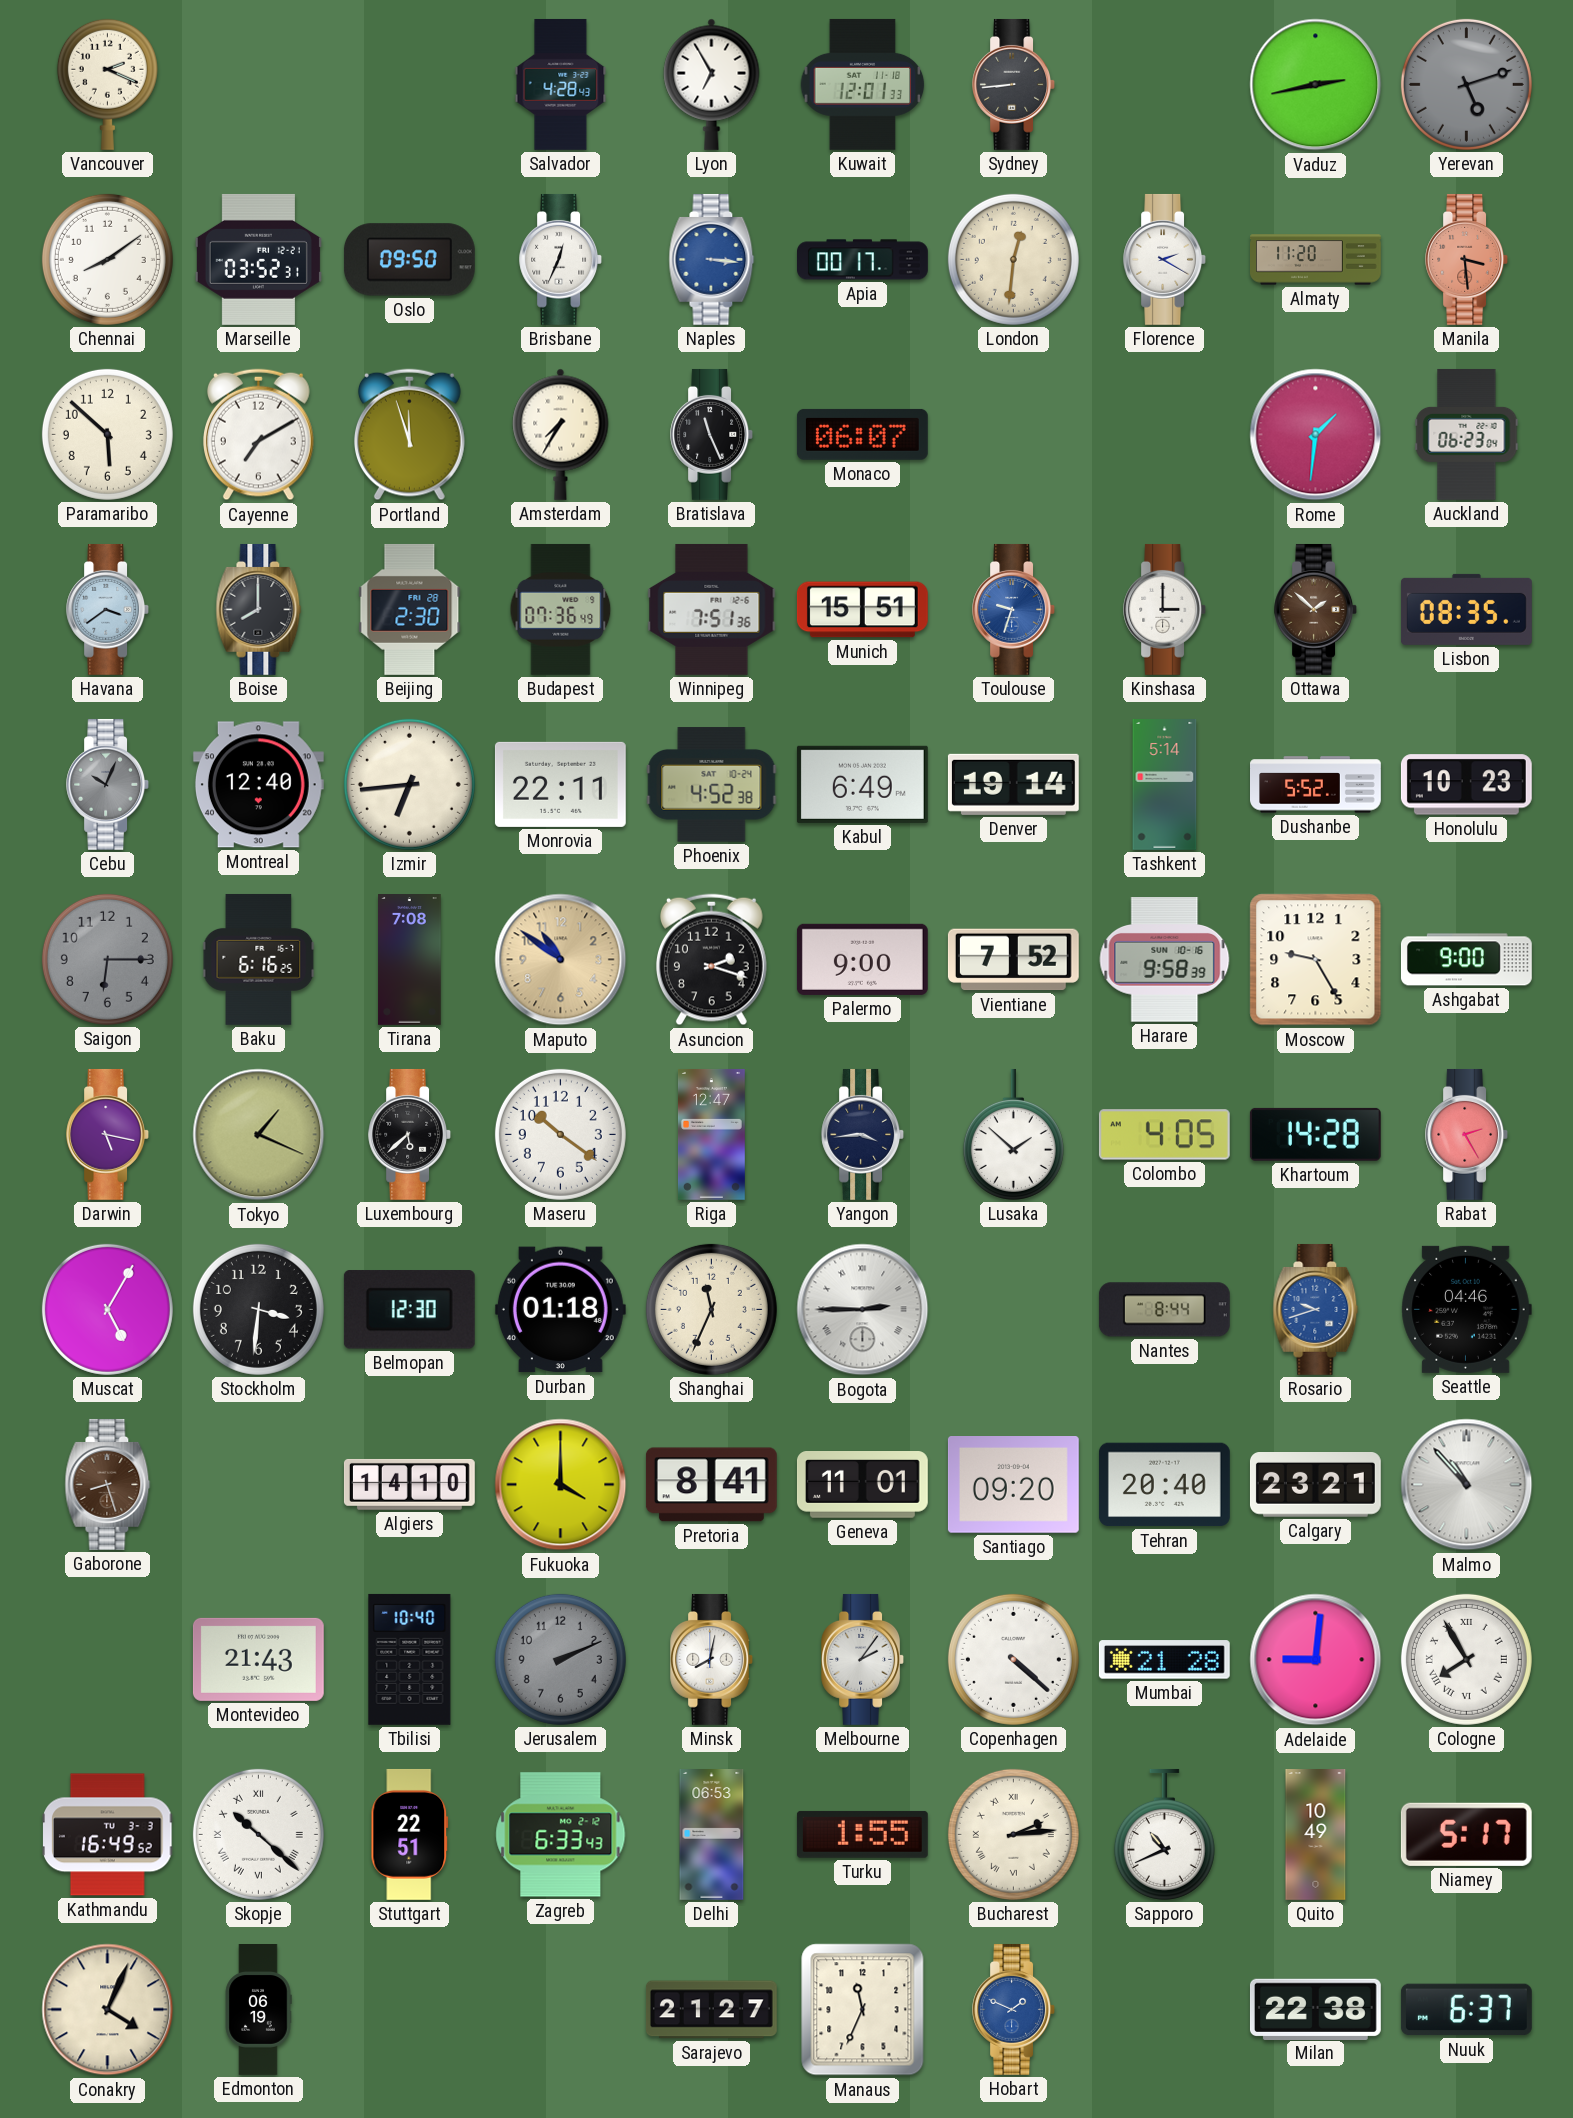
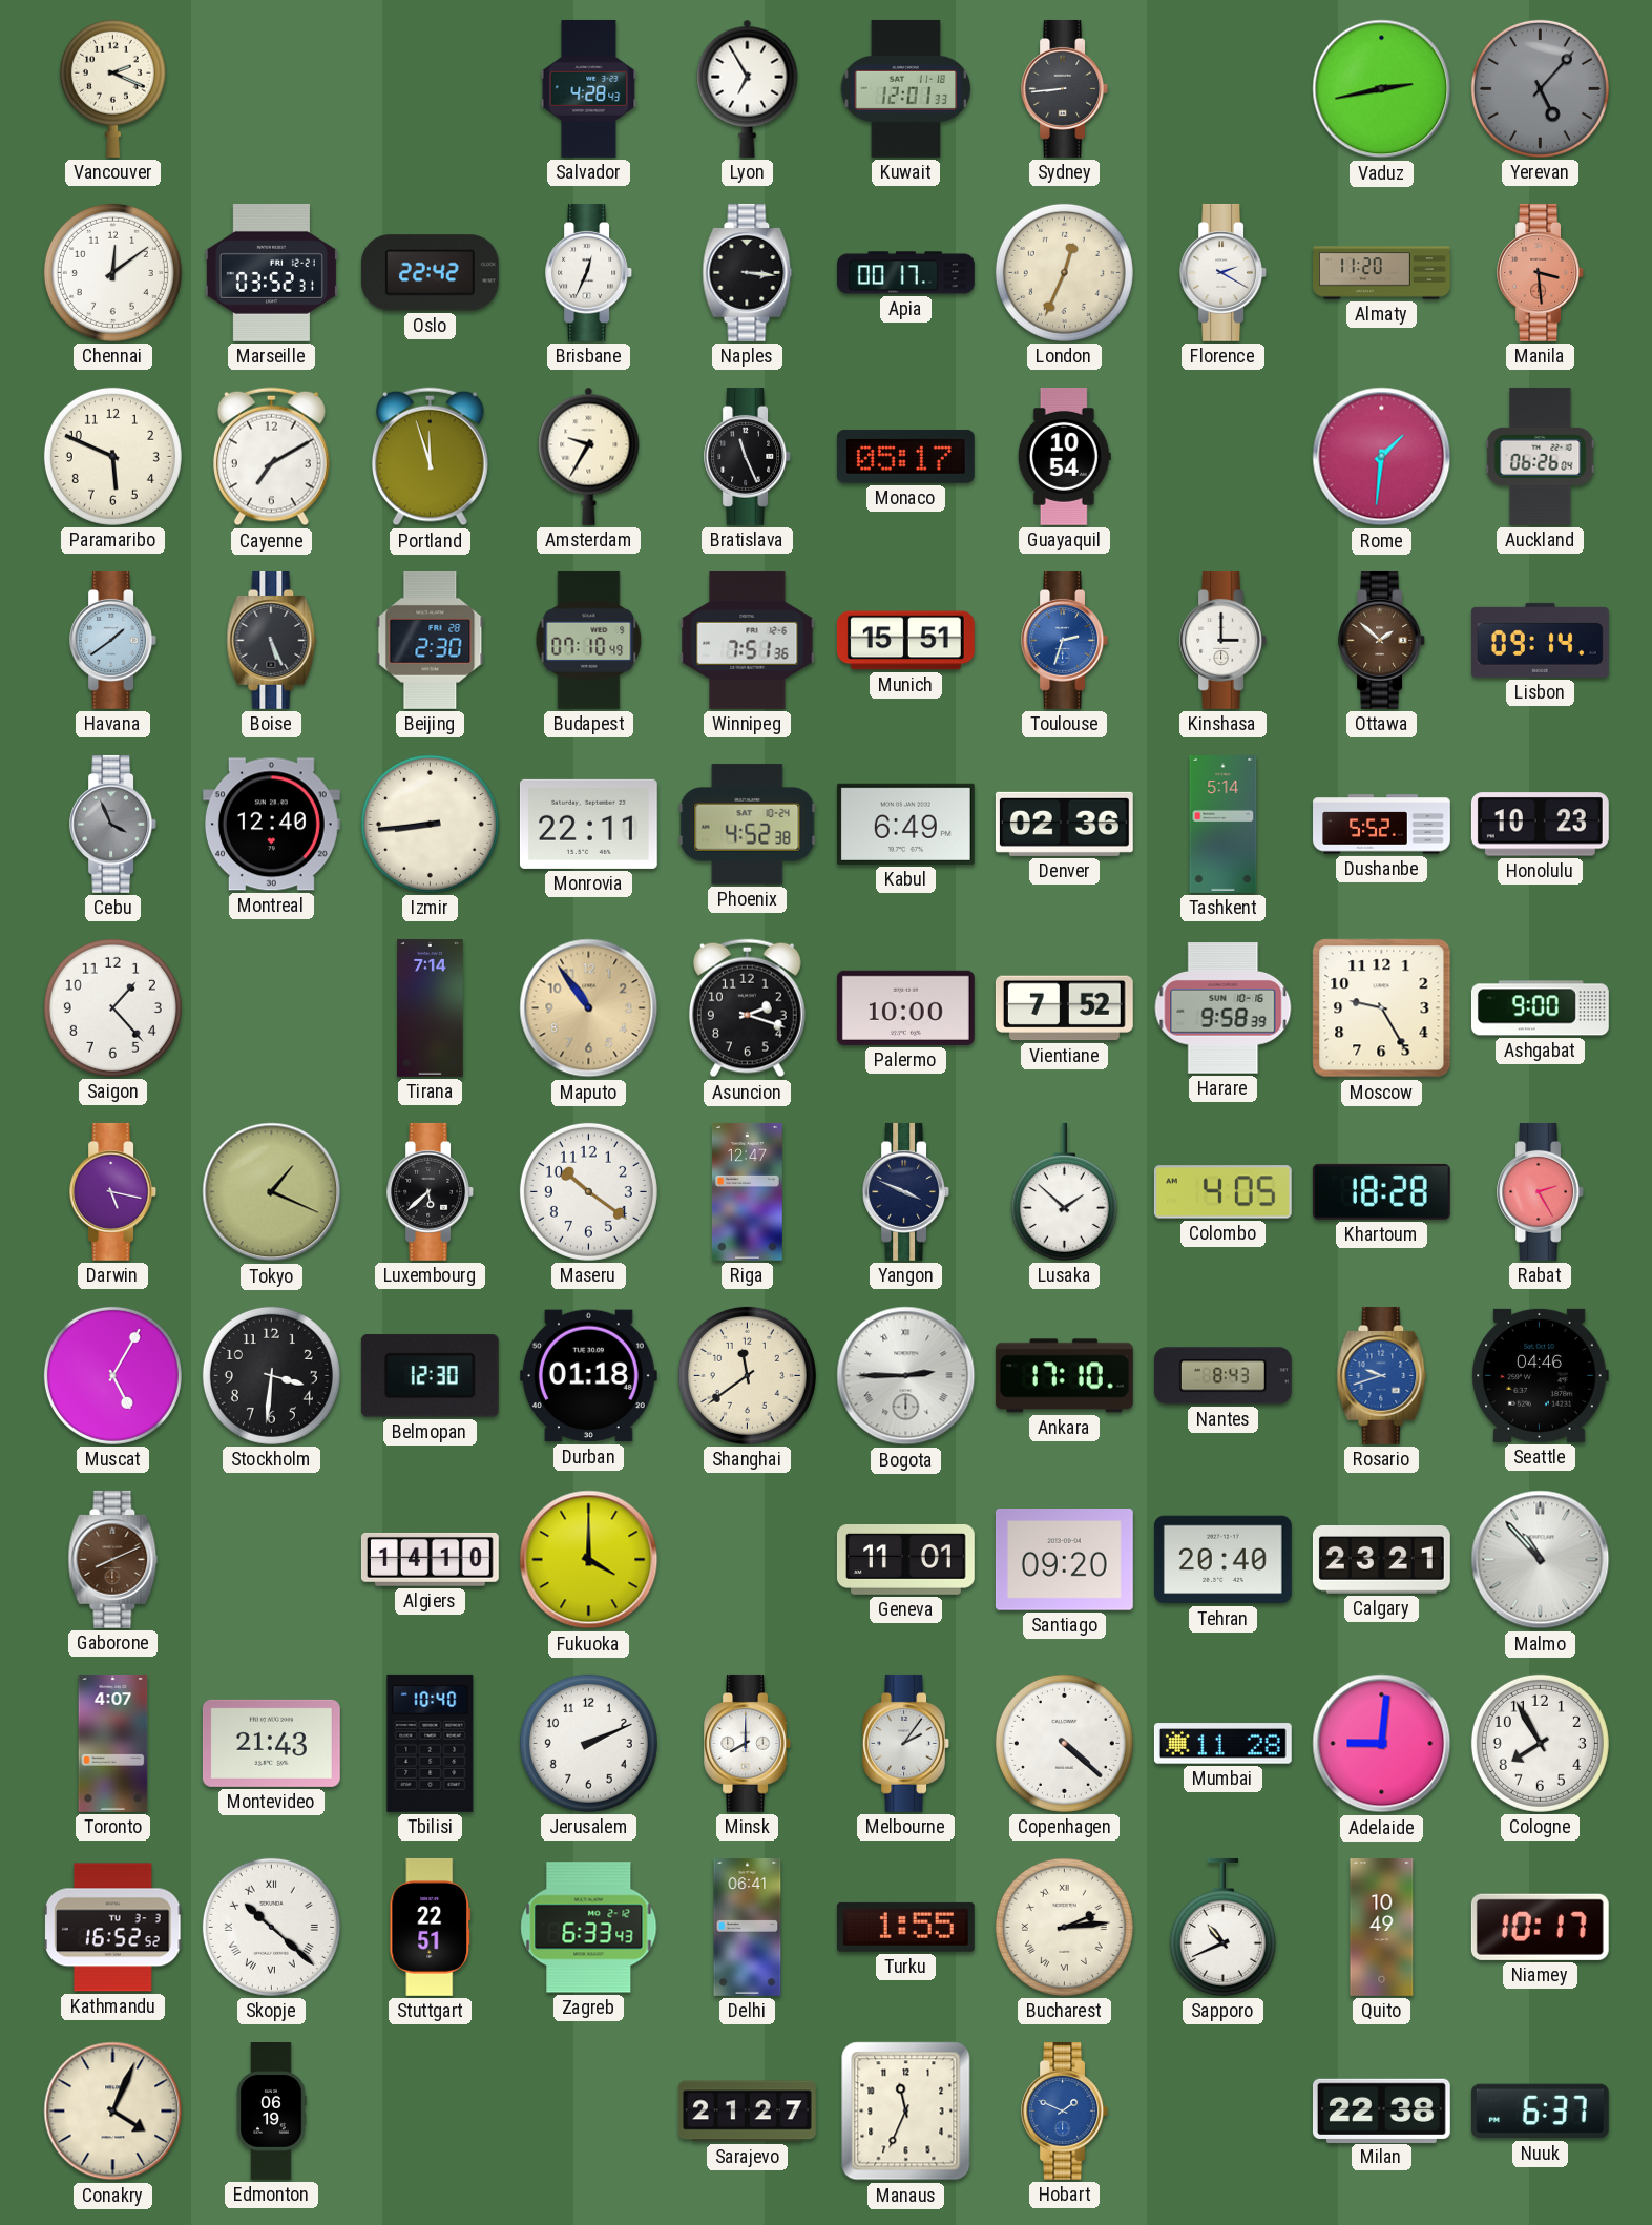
Yerevan: 5:12 -> 5:07
Chennai: 8:09 -> 12:09
Oslo: 09:50 -> 22:42
Naples dial: blue -> black
London: 12:31 -> 12:34
Paramaribo: 5:52 -> 5:49
Amsterdam: 7:35 -> 9:35
Monaco: 06:07 -> 05:17
Guayaquil: none -> 10:54
Auckland: 06:23 -> 06:26
Havana: 3:39 -> 1:39
Boise: 8:00 -> 5:26
Budapest: 07:36 -> 07:10
Toulouse: 9:33 -> 2:33
Lisbon: 08:35 -> 09:14
Cebu: 10:04 -> 3:56
Izmir: 6:44 -> 8:44
Denver: 19:14 -> 02:36
Saigon: 6:15 -> 1:23
Saigon dial: grey -> white
Baku: 6:16 -> none
Tirana: 7:08 -> 7:14
Maputo: 10:51 -> 10:54
Palermo: 9:00 -> 10:00
Yangon: 3:44 -> 3:49
Khartoum: 14:28 -> 18:28
Shanghai: 11:34 -> 11:39
Ankara: none -> 17:10
Nantes: 8:44 -> 8:43
Gaborone: 8:27 -> 8:11
Pretoria: 8:41 -> none
Toronto: none -> 4:07
Jerusalem dial: grey -> white
Minsk: 8:02 -> 8:00
Mumbai: 21:28 -> 11:28
Cologne numerals: Roman -> Arabic
Kathmandu: 16:49 -> 16:52
Delhi: 06:53 -> 06:41
Niamey: 5:17 -> 10:17
